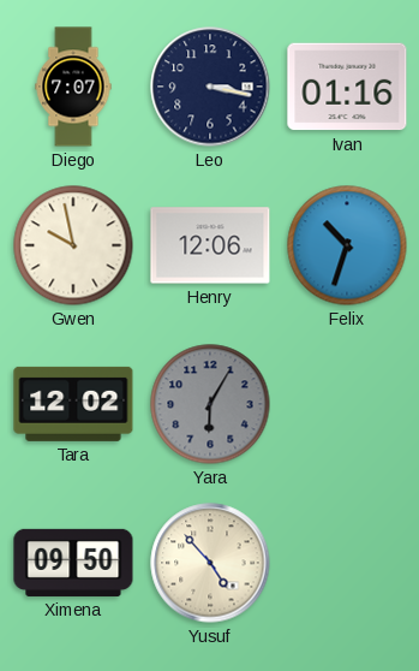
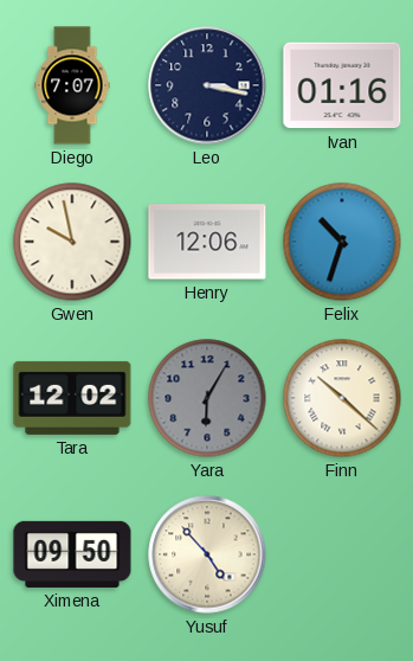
Finn: none -> 10:22
